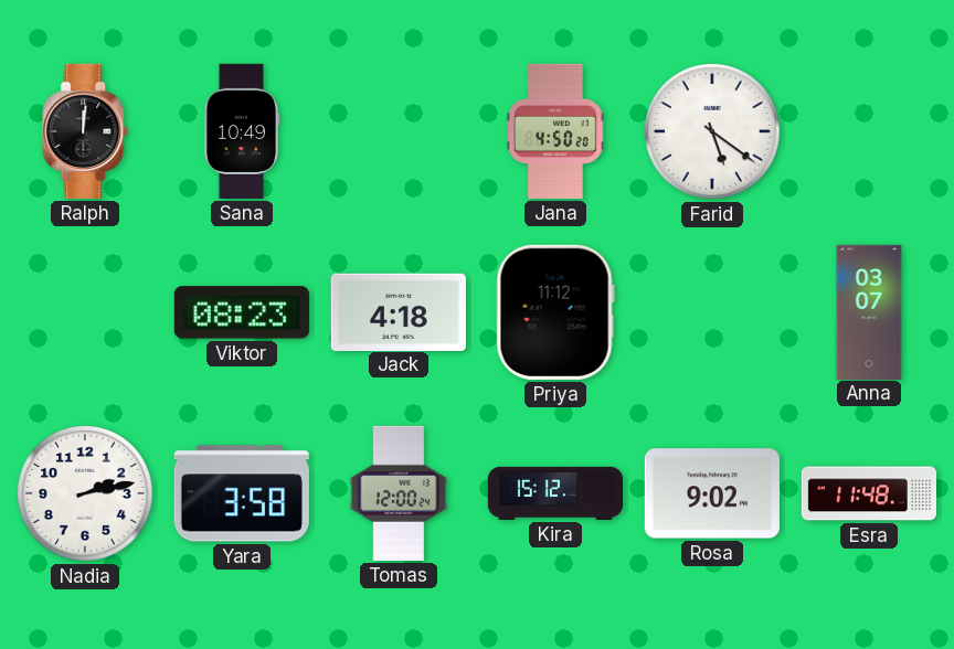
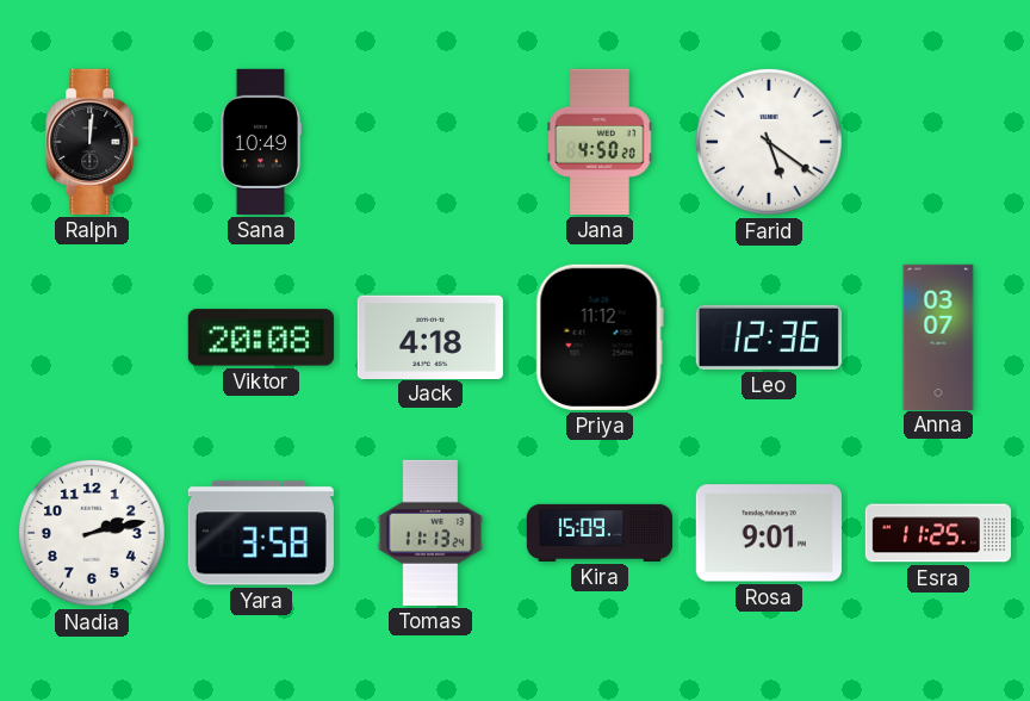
Viktor: 08:23 -> 20:08
Leo: none -> 12:36
Tomas: 12:00 -> 11:13
Kira: 15:12 -> 15:09
Rosa: 9:02 -> 9:01
Esra: 11:48 -> 11:25
